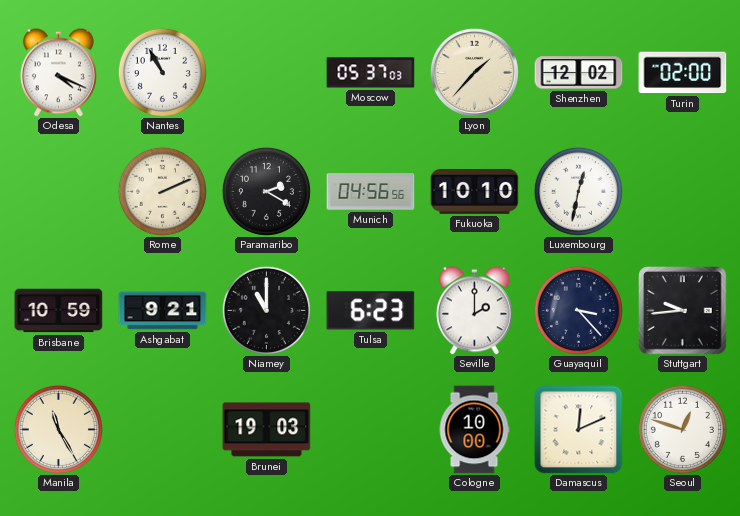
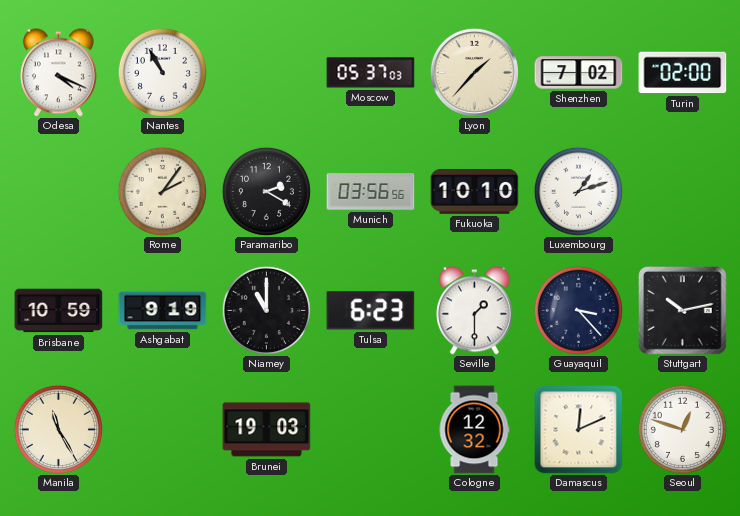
Shenzhen: 12:02 -> 7:02
Rome: 2:11 -> 2:06
Munich: 04:56 -> 03:56
Luxembourg: 12:32 -> 1:12
Ashgabat: 9:21 -> 9:19
Seville: 2:00 -> 1:30
Stuttgart: 9:44 -> 10:13
Cologne: 10:00 -> 12:32
